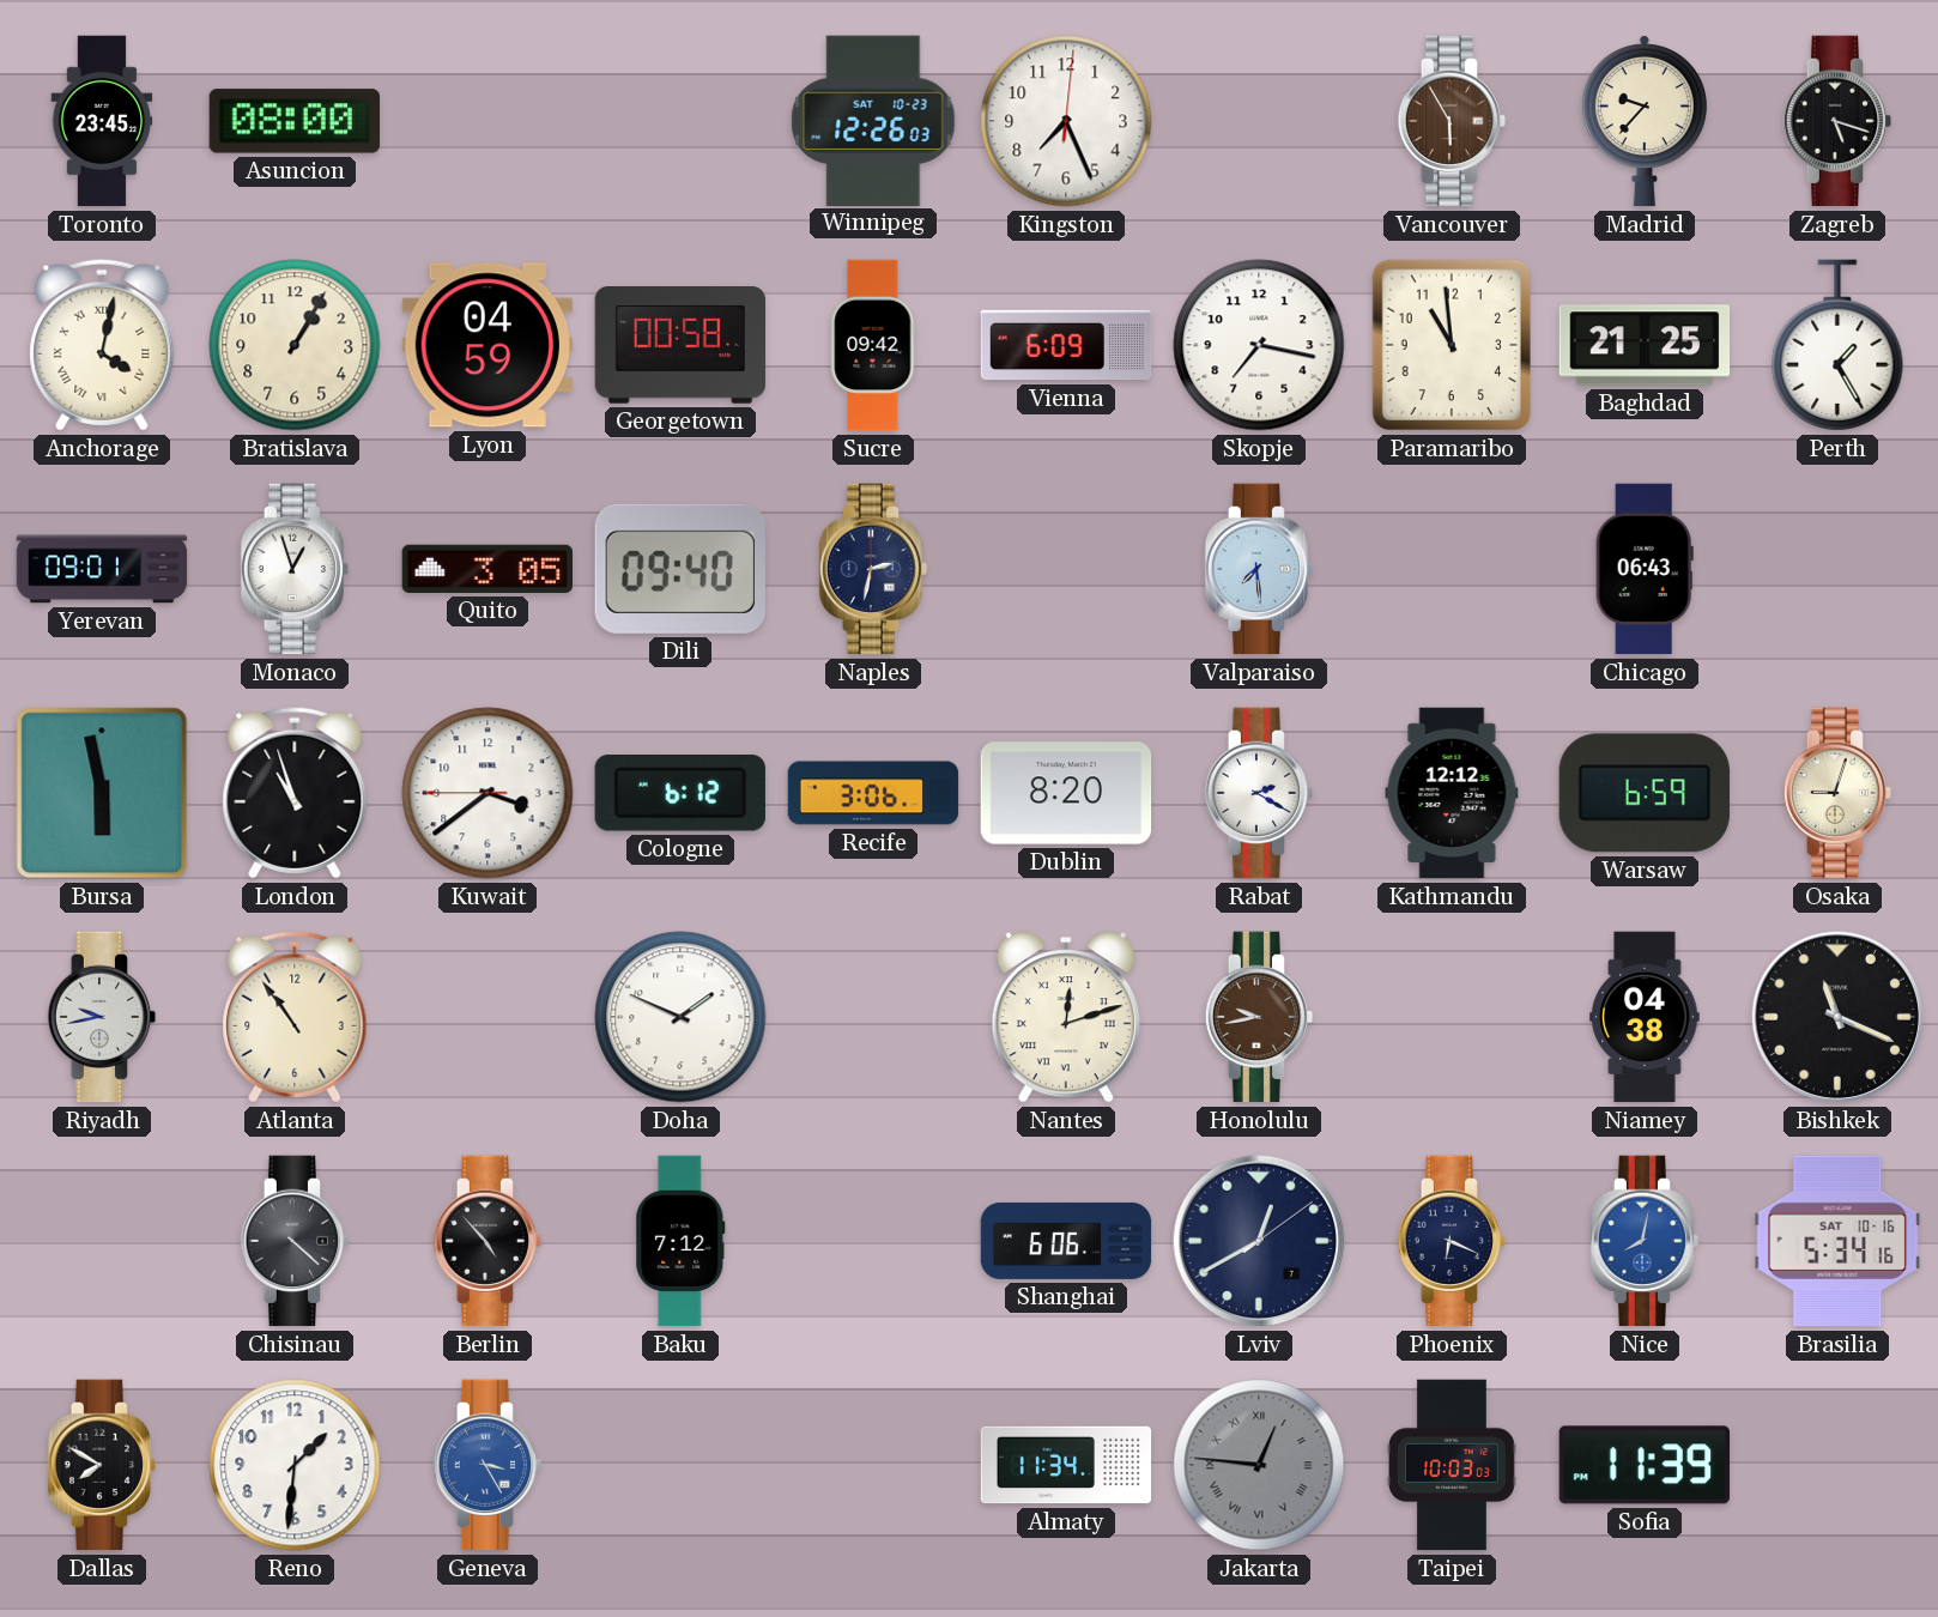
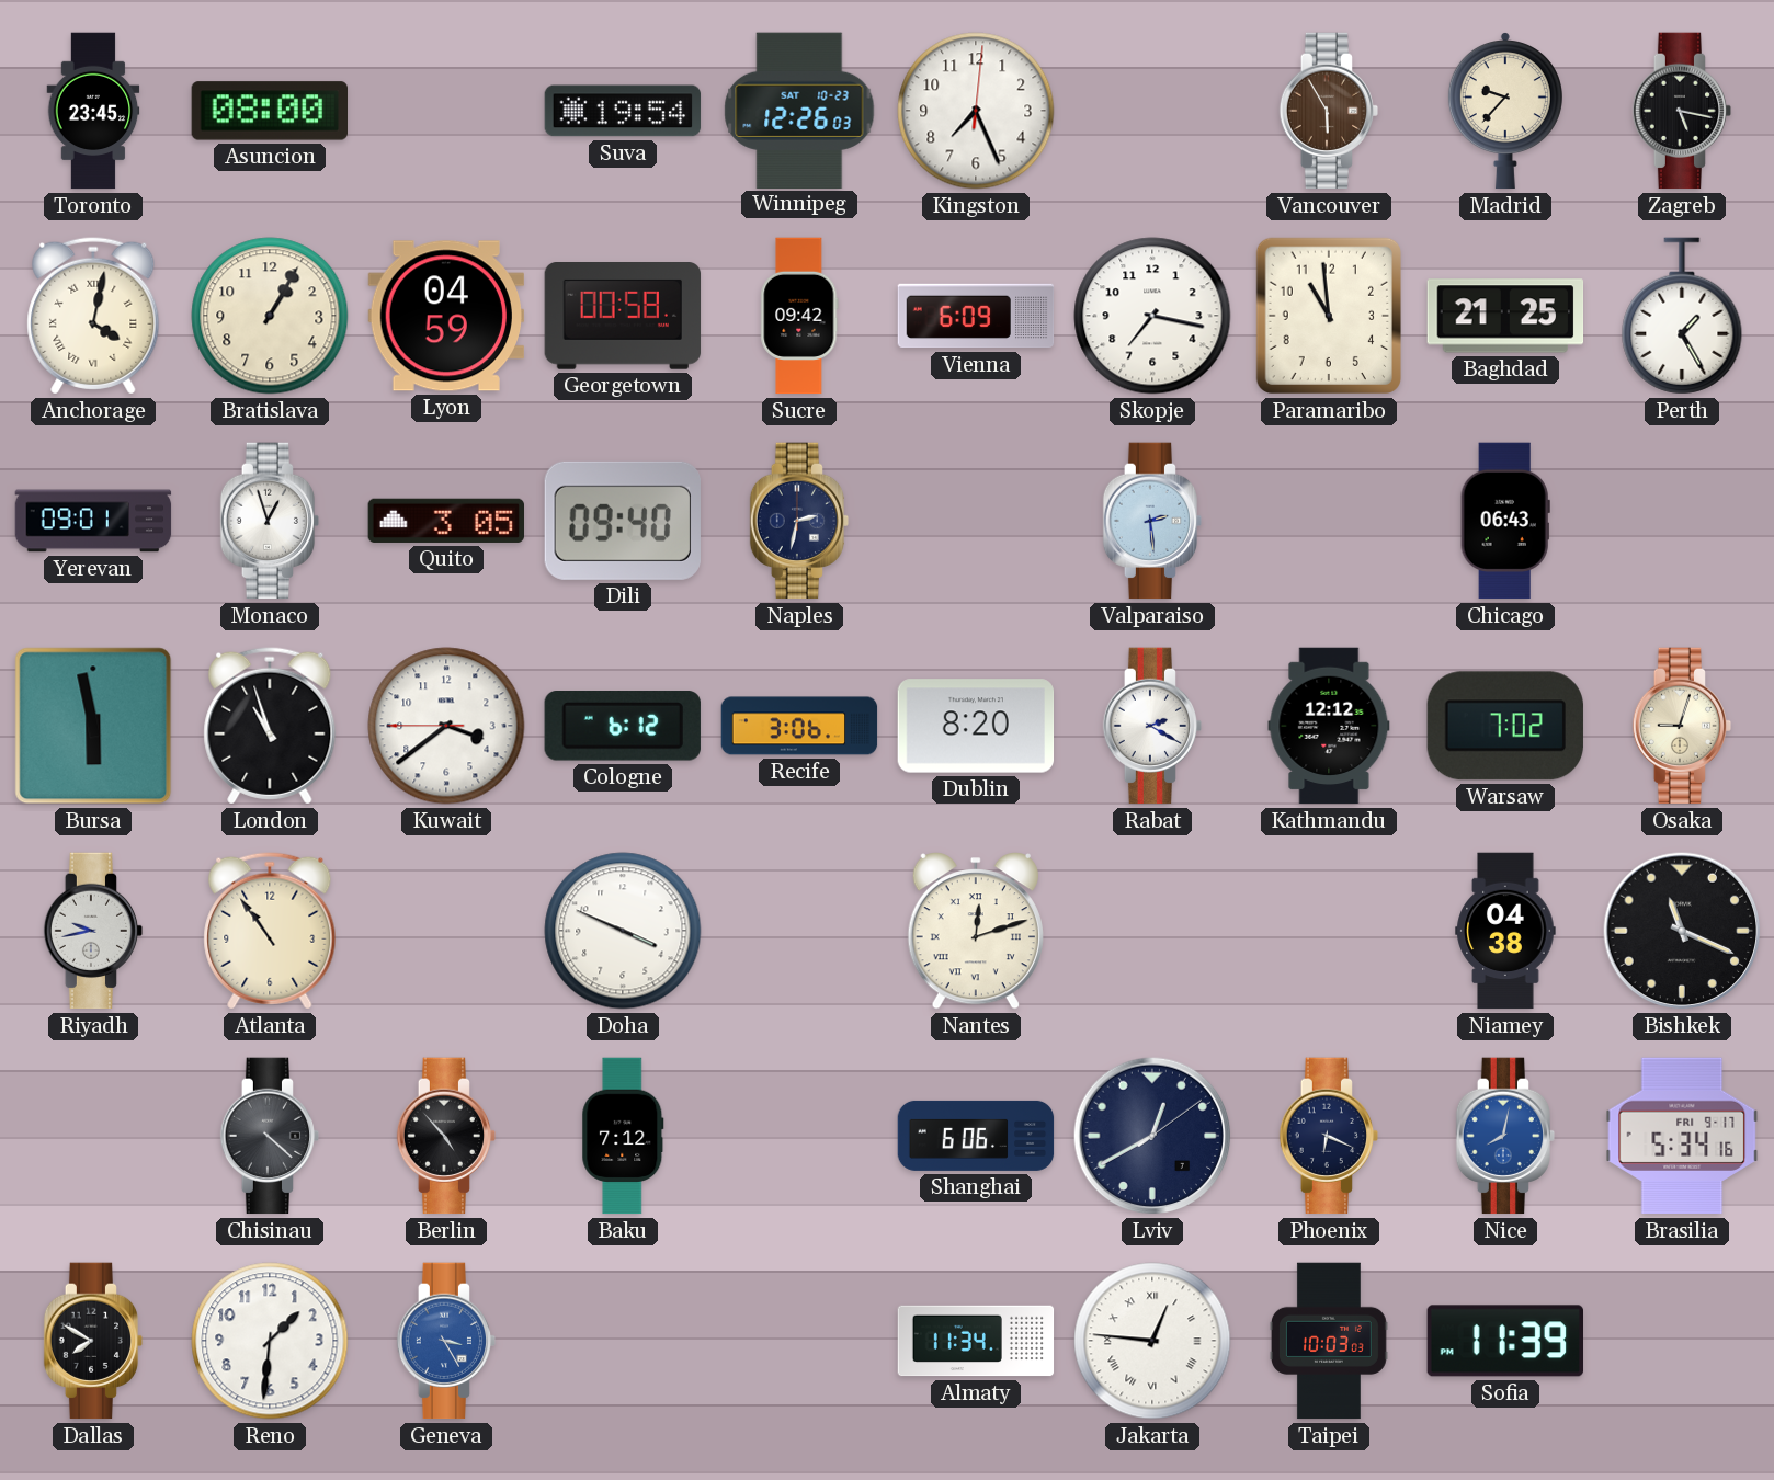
Suva: none -> 19:54
Zagreb: 5:18 -> 5:17
Valparaiso: 7:29 -> 2:29
Warsaw: 6:59 -> 7:02
Doha: 1:49 -> 3:49
Honolulu: 9:43 -> none
Brasilia date: SAT 10-16 -> FRI 9-17
Jakarta dial: grey -> white
